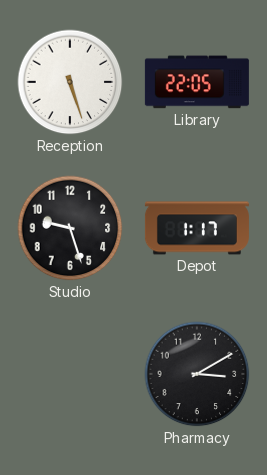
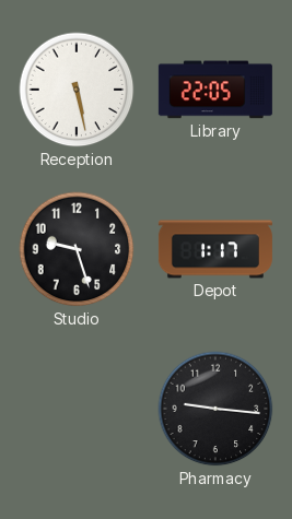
Reception: 5:27 -> 5:28
Pharmacy: 3:10 -> 9:16
